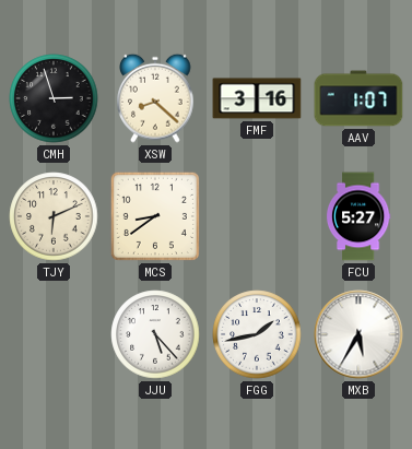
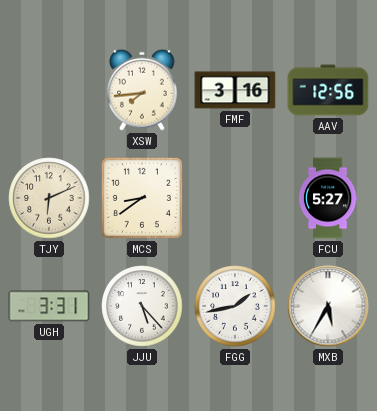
CMH: 2:57 -> none
XSW: 8:22 -> 7:44
AAV: 1:07 -> 12:56
UGH: none -> 3:31
